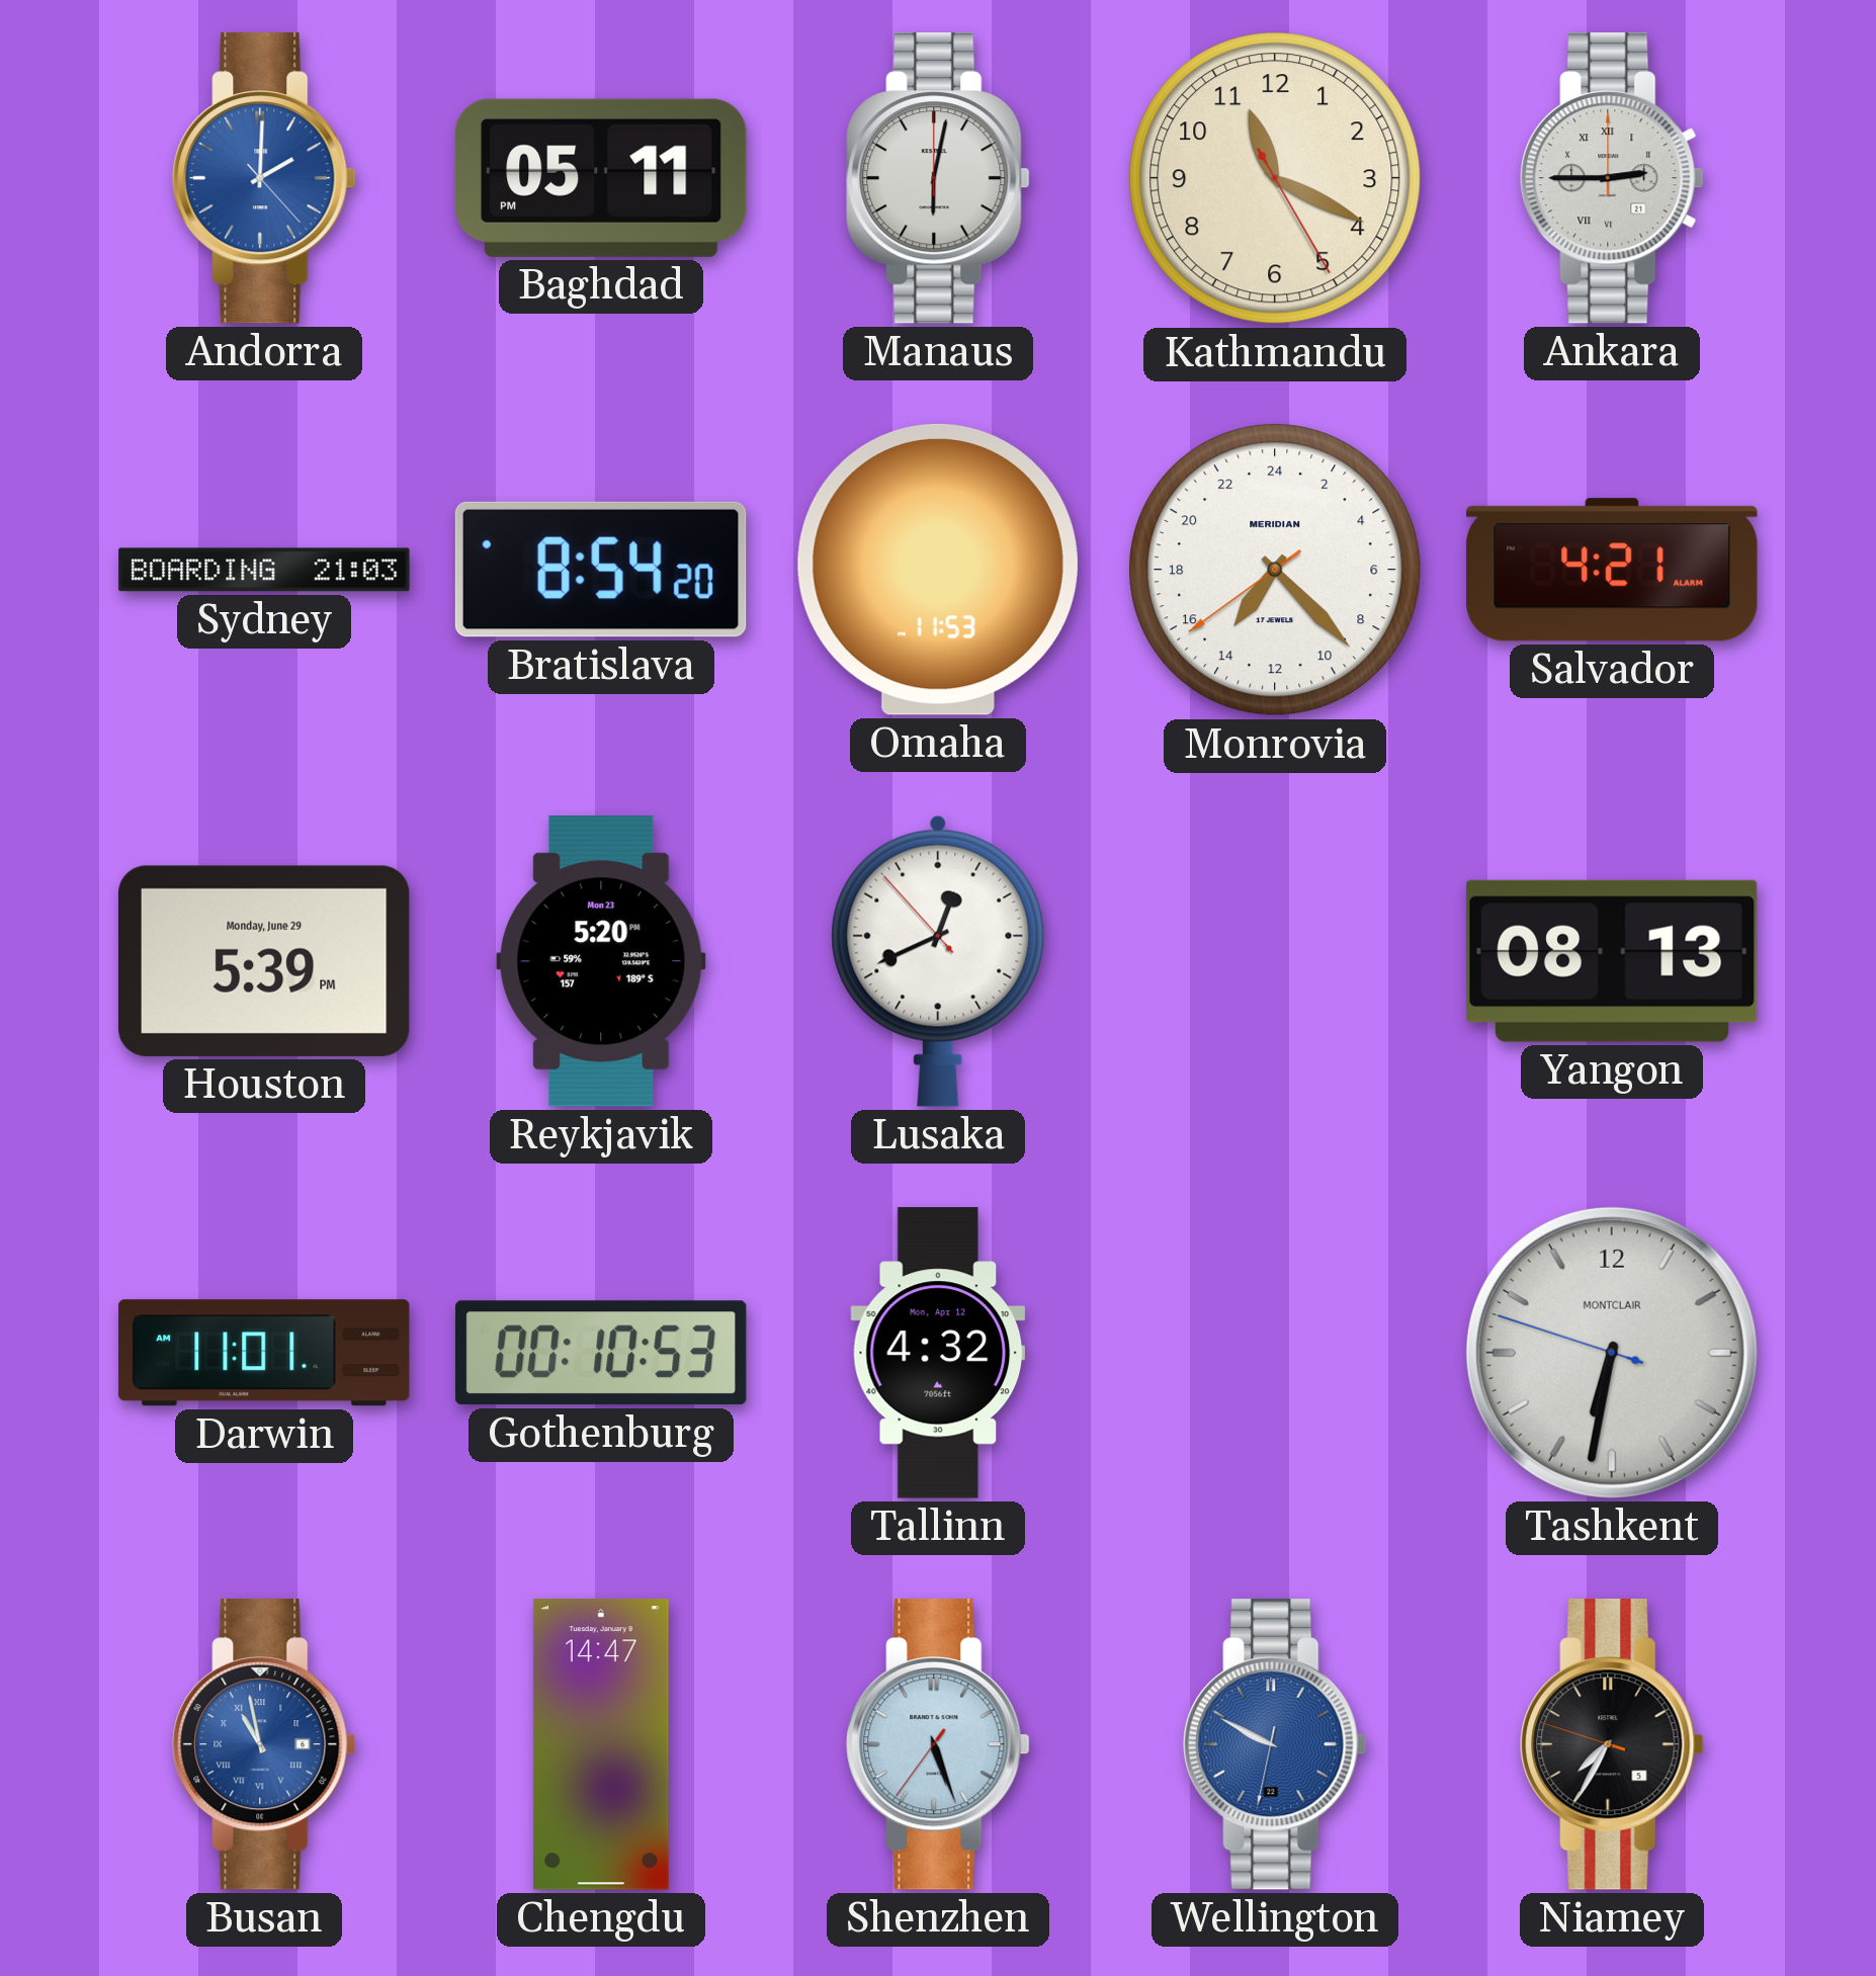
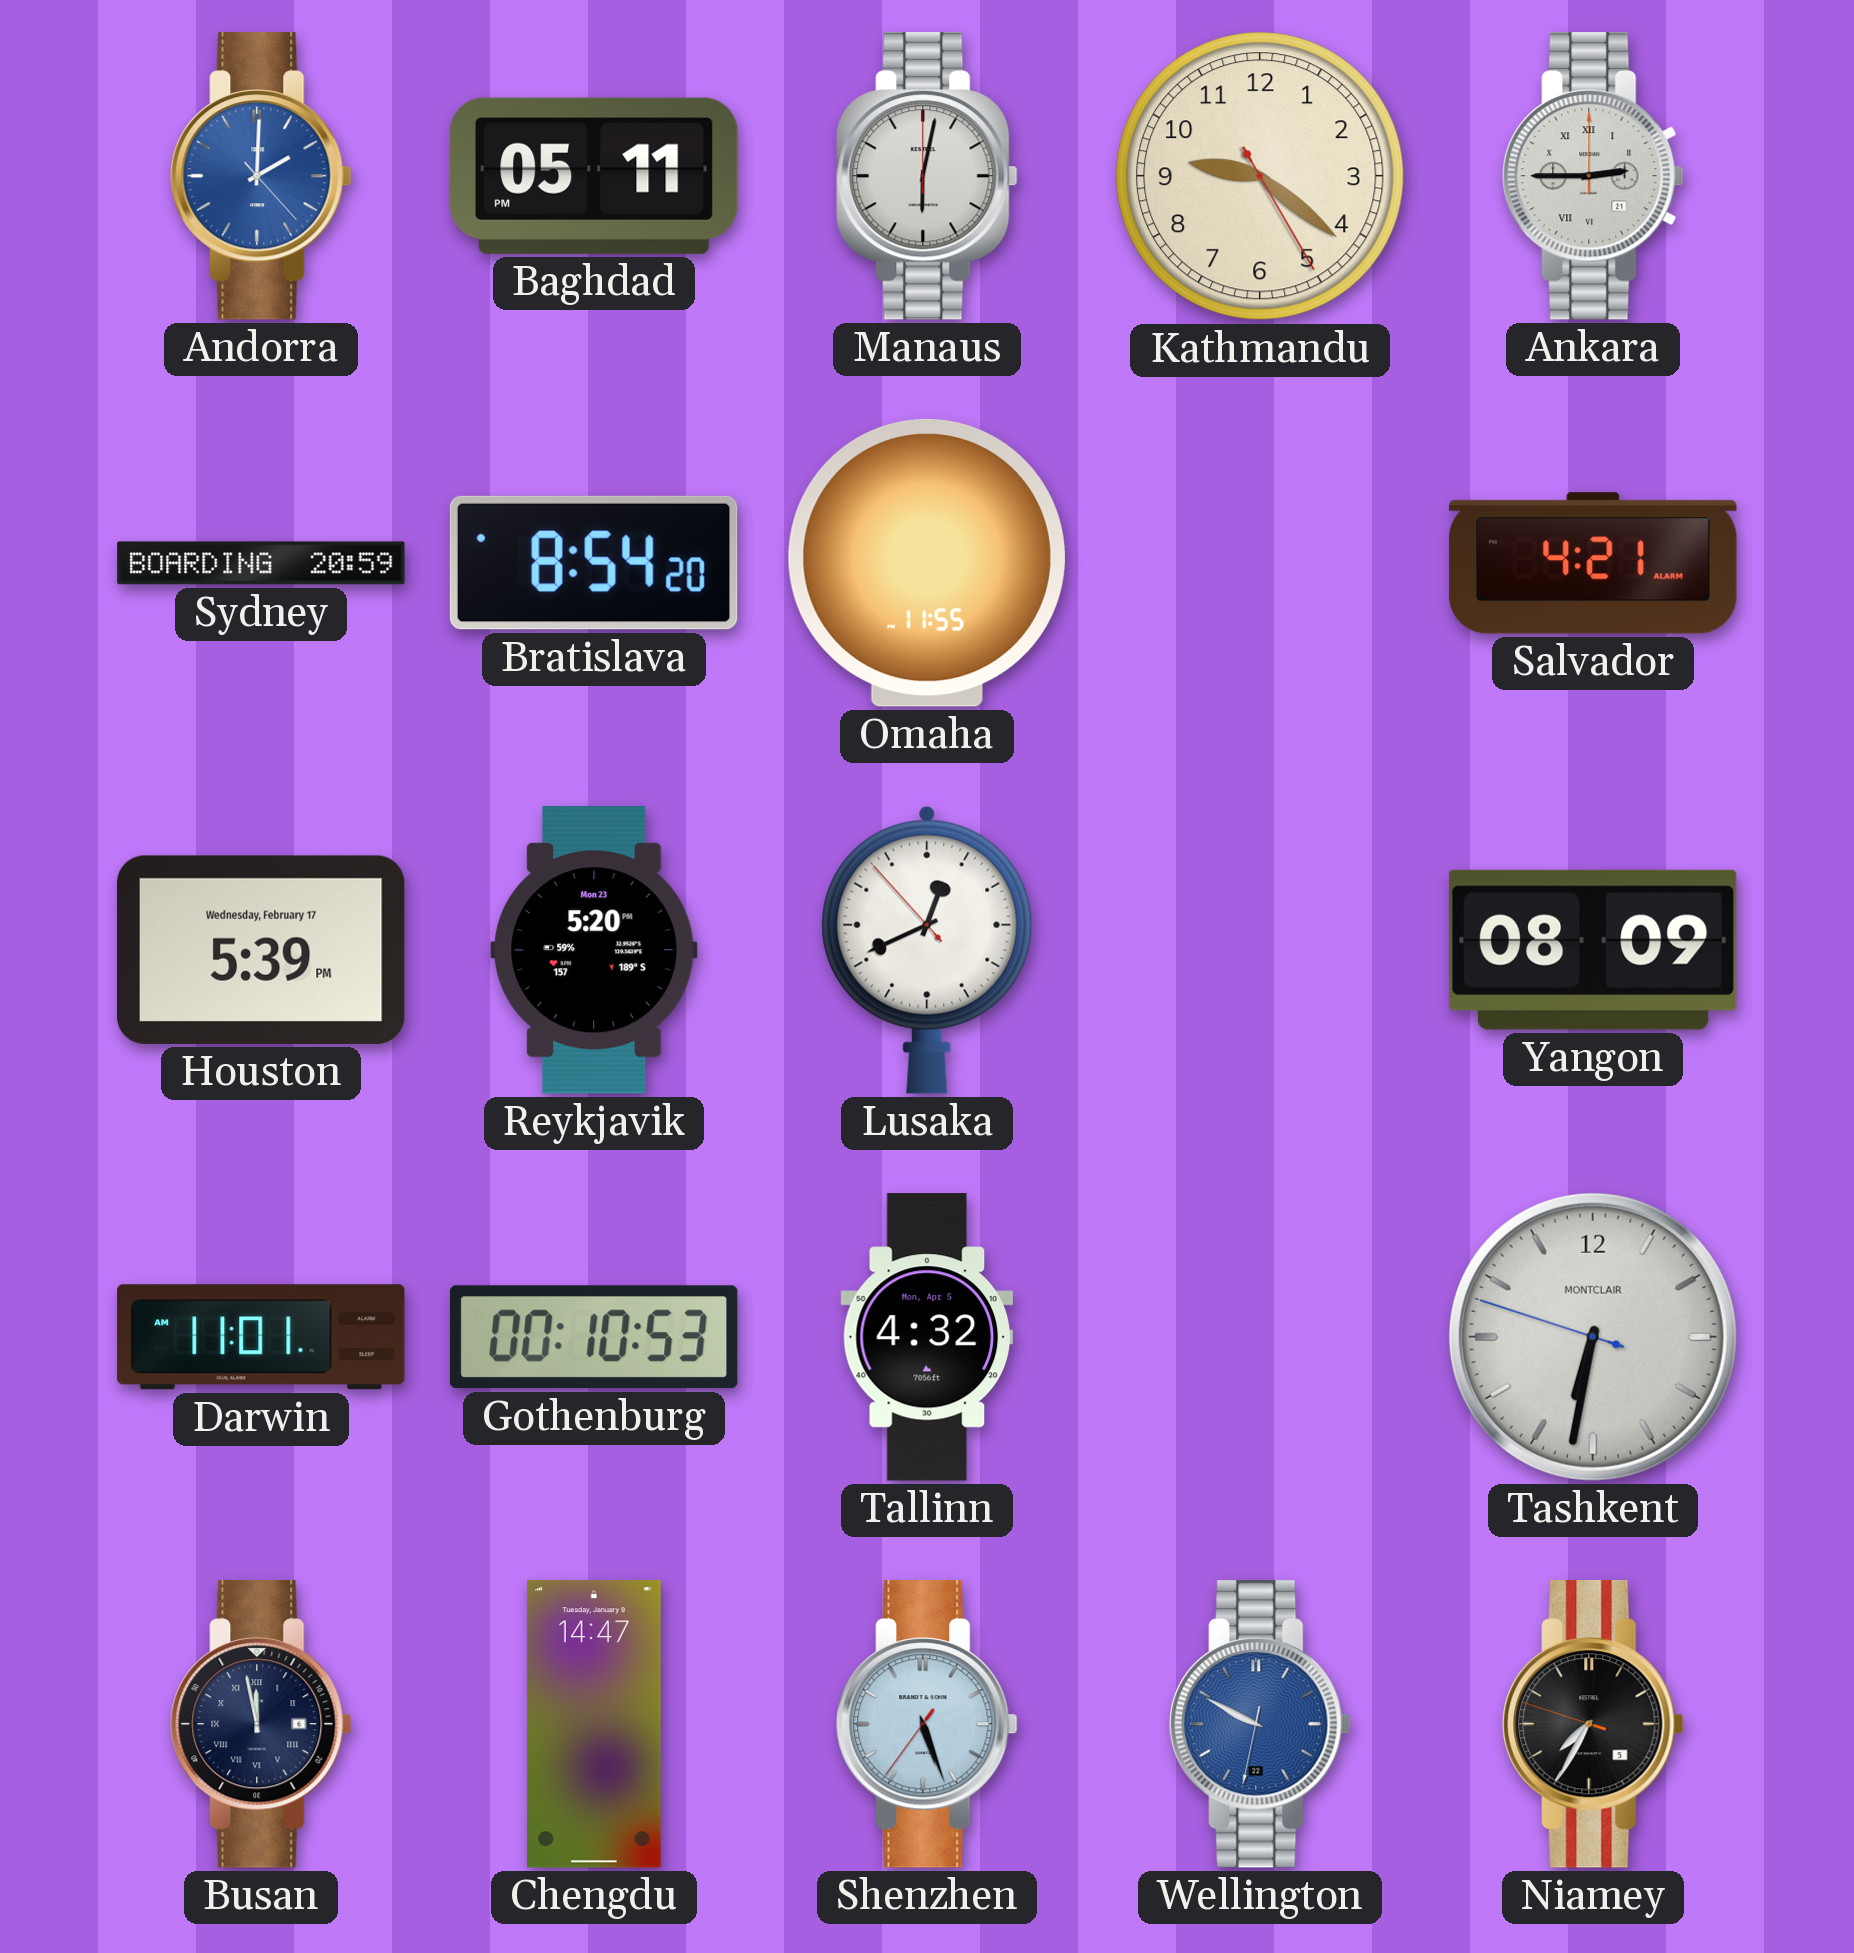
Kathmandu: 11:19 -> 9:21
Sydney: 21:03 -> 20:59
Omaha: 11:53 -> 11:55
Monrovia: 14:22 -> none
Houston date: Monday, June 29 -> Wednesday, February 17
Yangon: 08:13 -> 08:09
Tallinn date: Mon, Apr 12 -> Mon, Apr 5
Busan: 10:58 -> 11:58
Busan dial: blue -> navy
